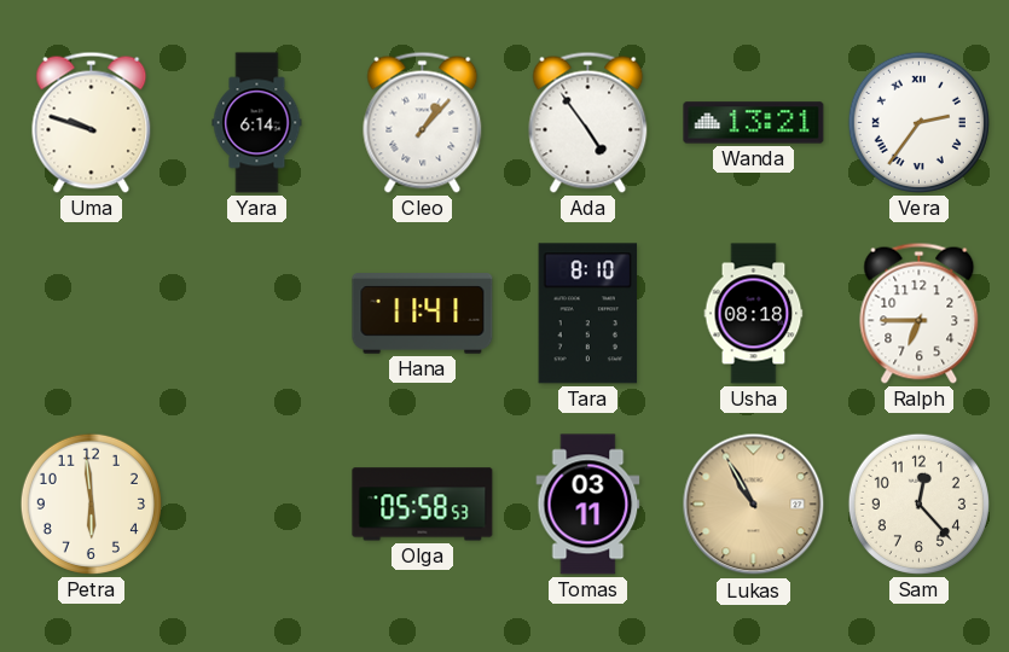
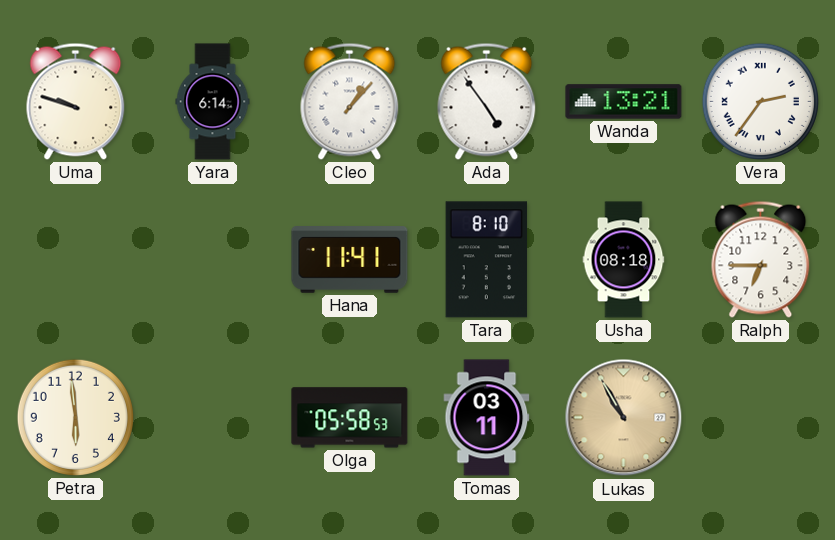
Sam: 12:23 -> none
